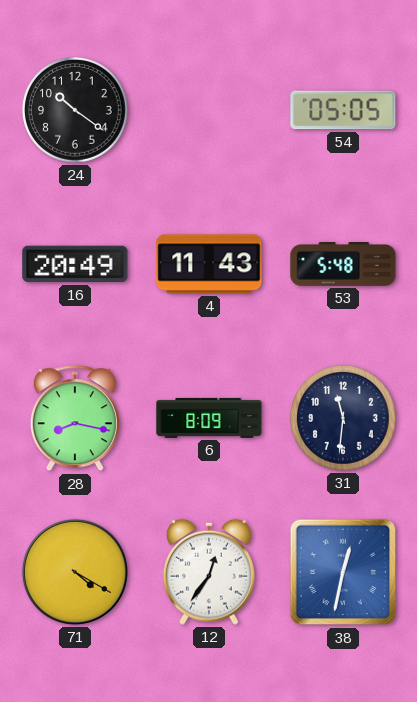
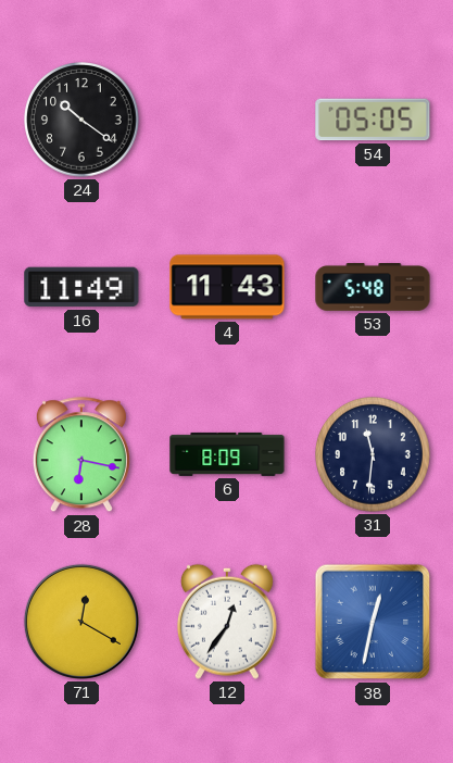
16: 20:49 -> 11:49
28: 8:17 -> 6:17
71: 4:20 -> 12:20
